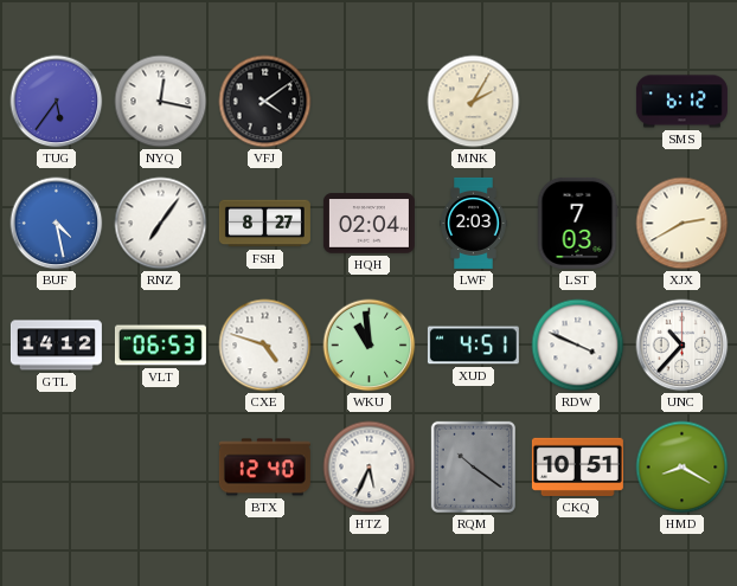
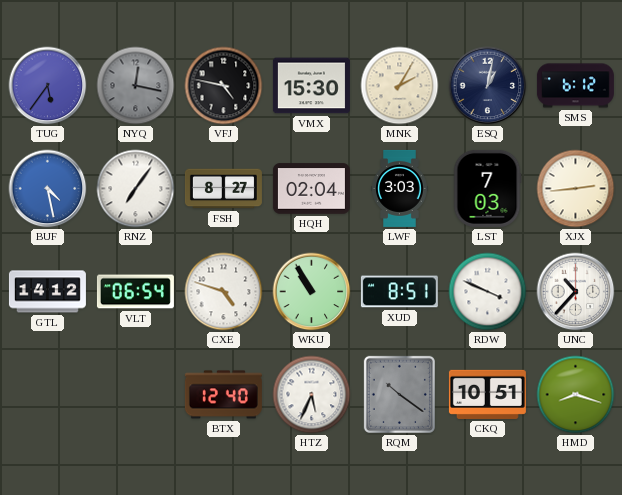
NYQ dial: white -> grey
VFJ: 4:09 -> 4:47
VMX: none -> 15:30
ESQ: none -> 1:02
LWF: 2:03 -> 3:03
XJX: 2:40 -> 2:44
VLT: 06:53 -> 06:54
WKU: 10:59 -> 10:55
XUD: 4:51 -> 8:51
HMD: 8:20 -> 8:18
